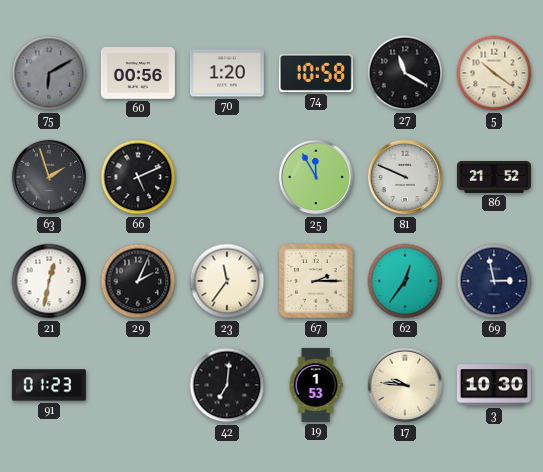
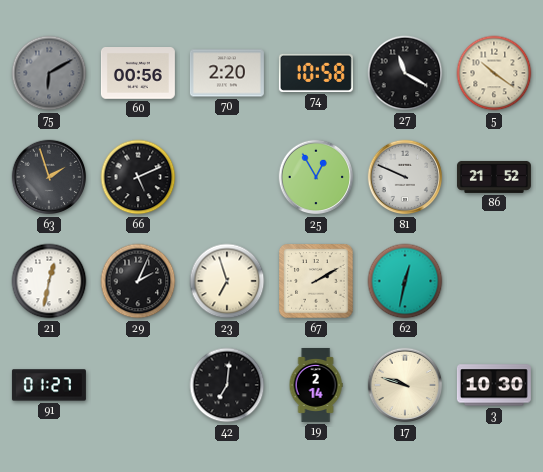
70: 1:20 -> 2:20
25: 11:55 -> 12:55
23: 11:36 -> 6:57
67: 2:15 -> 2:10
62: 12:36 -> 12:32
69: 2:58 -> none
91: 01:23 -> 01:27
19: 1:53 -> 2:14
17: 9:46 -> 9:48
